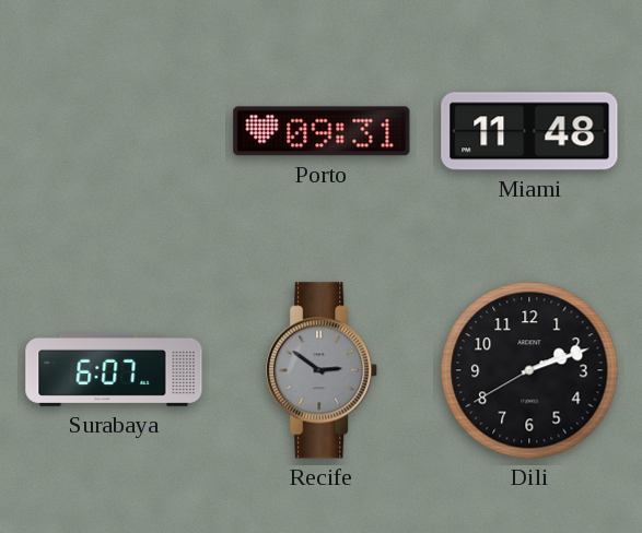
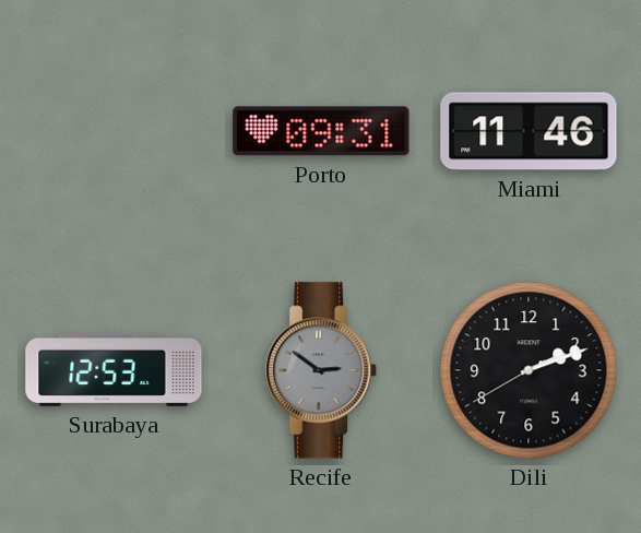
Miami: 11:48 -> 11:46
Surabaya: 6:07 -> 12:53
